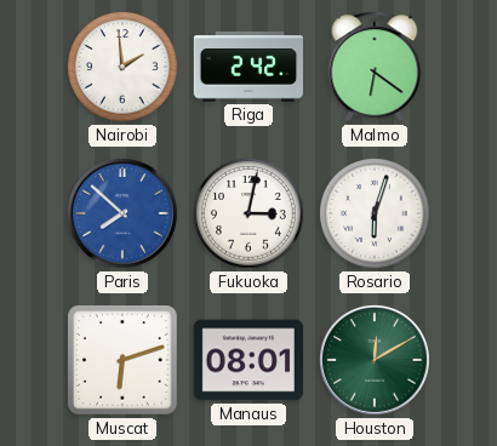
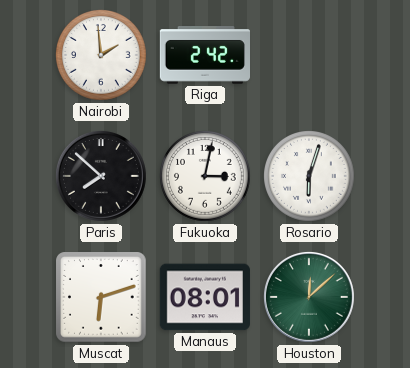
Malmo: 6:21 -> none
Paris dial: blue -> black
Houston: 12:10 -> 12:08
